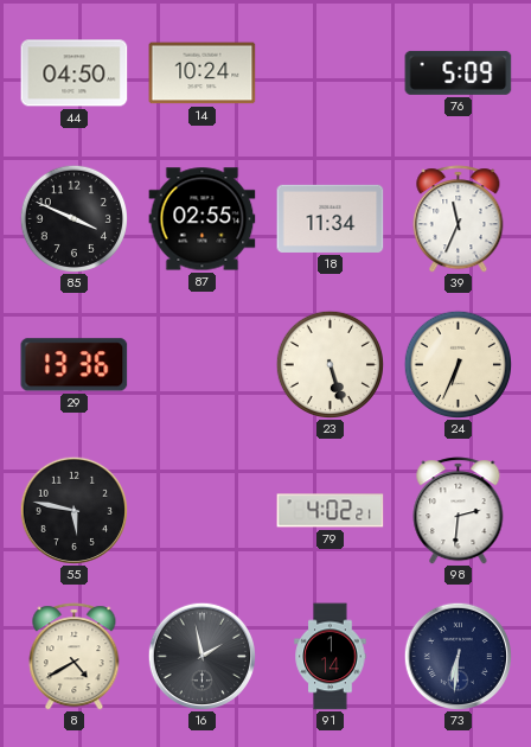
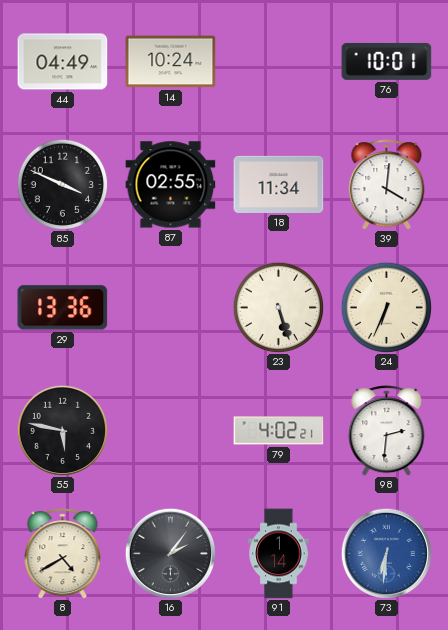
44: 04:50 -> 04:49
76: 5:09 -> 10:01
39: 11:34 -> 4:01
16: 1:58 -> 2:06
73 dial: navy -> blue
